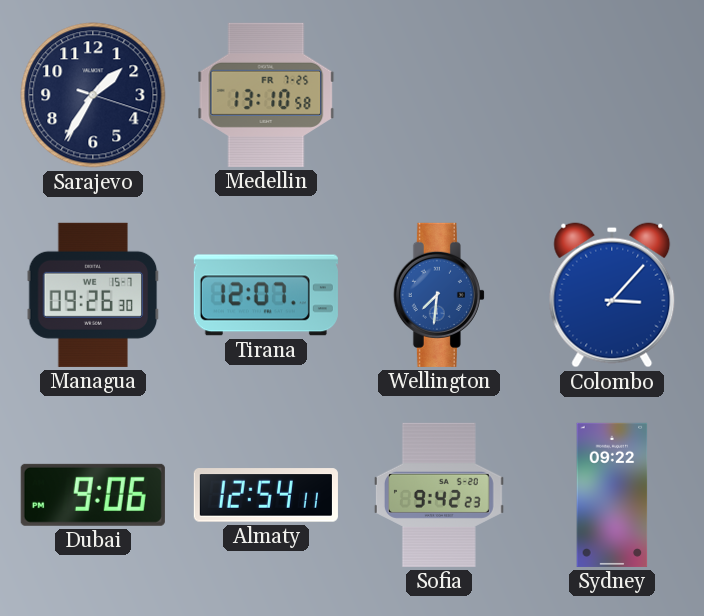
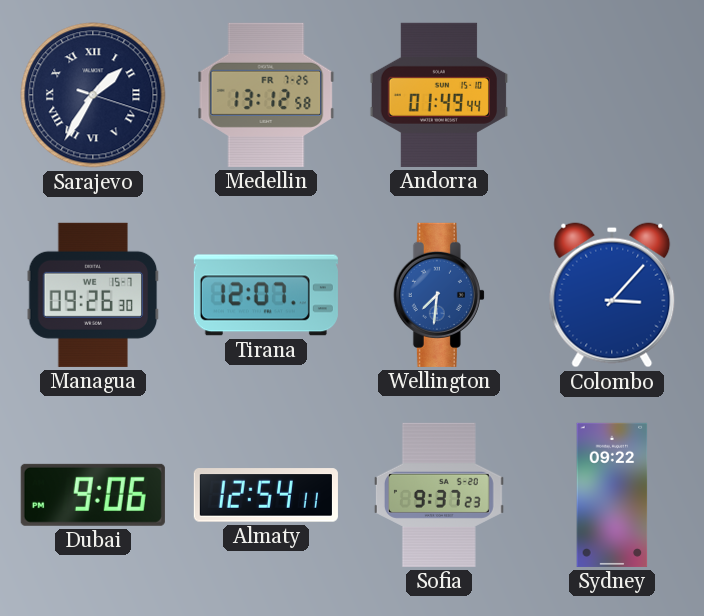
Sarajevo numerals: Arabic -> Roman
Medellin: 13:10 -> 13:12
Andorra: none -> 01:49
Sofia: 9:42 -> 9:37
